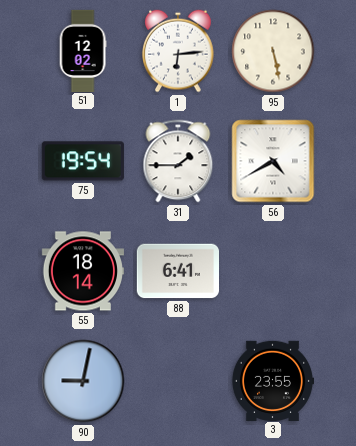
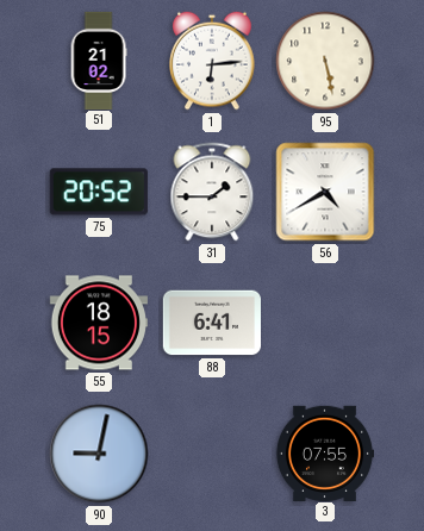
51: 12:02 -> 21:02
75: 19:54 -> 20:52
55: 18:14 -> 18:15
3: 23:55 -> 07:55
